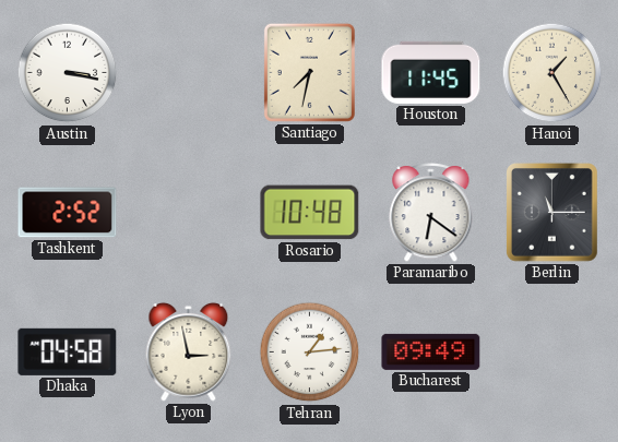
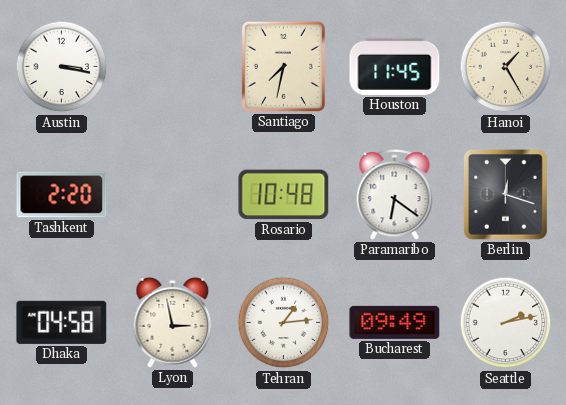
Tashkent: 2:52 -> 2:20
Berlin: 11:15 -> 12:18
Seattle: none -> 2:13
